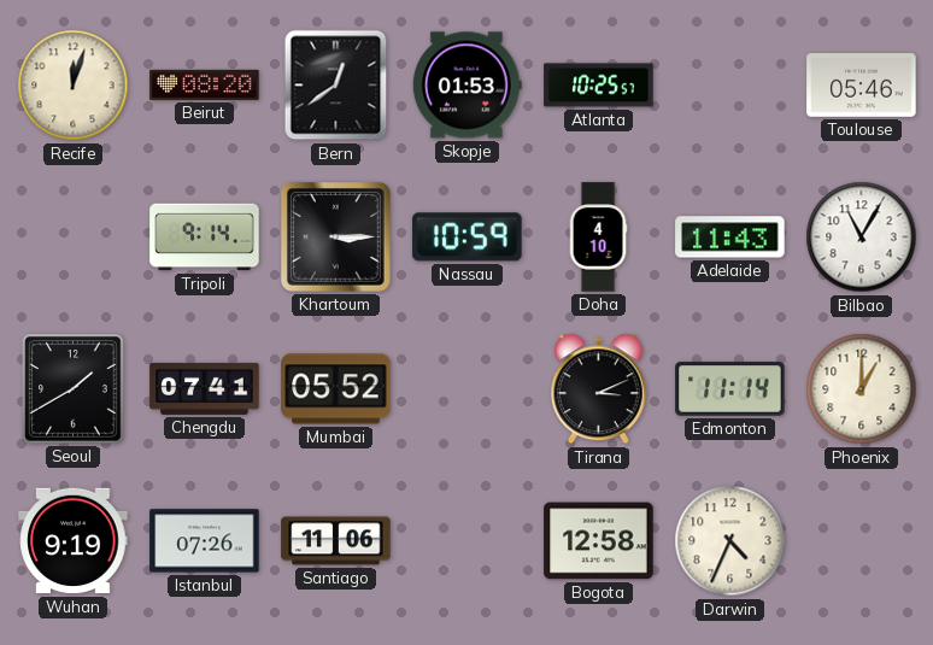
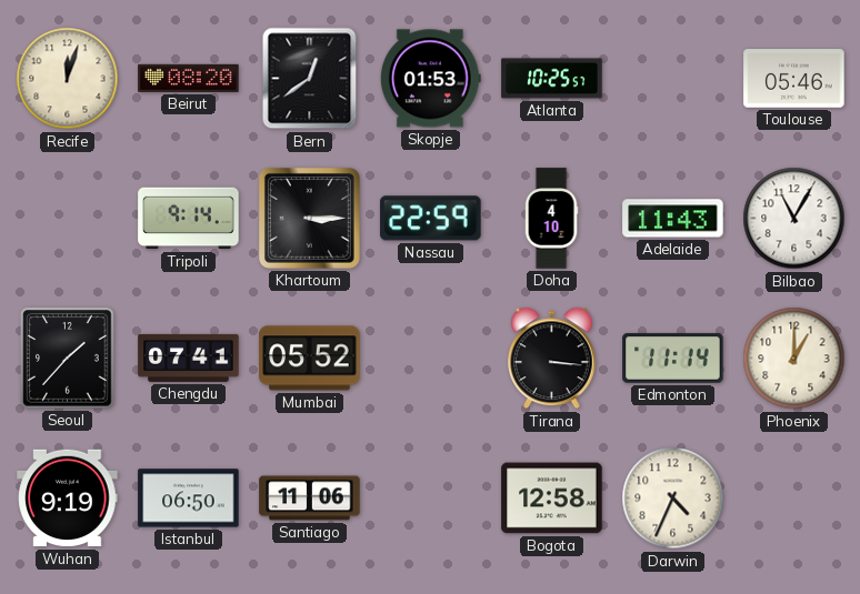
Nassau: 10:59 -> 22:59
Seoul: 1:40 -> 1:37
Tirana: 3:11 -> 3:16
Istanbul: 07:26 -> 06:50
